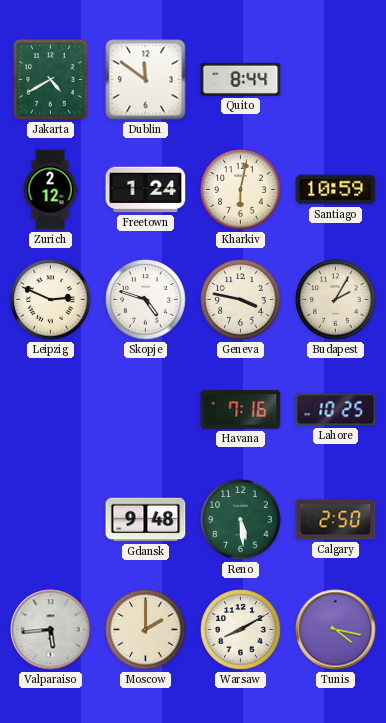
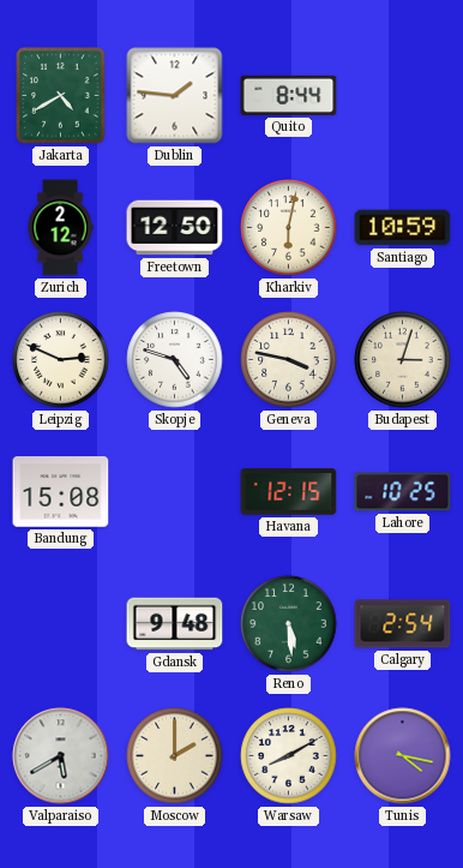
Dublin: 11:51 -> 1:46
Freetown: 1:24 -> 12:50
Budapest: 2:05 -> 3:03
Bandung: none -> 15:08
Havana: 7:16 -> 12:15
Calgary: 2:50 -> 2:54
Valparaiso: 5:44 -> 5:40
